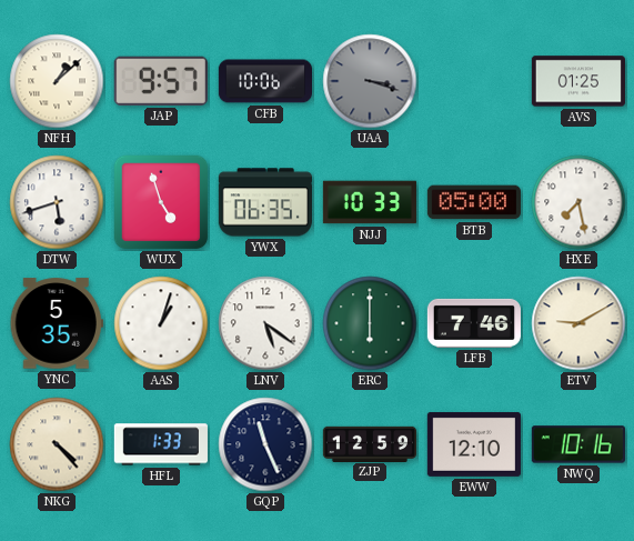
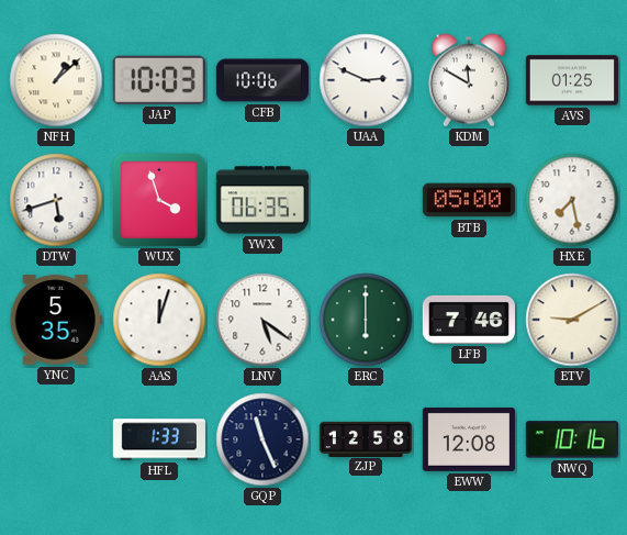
JAP: 9:57 -> 10:03
UAA: 3:18 -> 2:49
UAA dial: grey -> white
KDM: none -> 11:50
WUX: 4:57 -> 3:57
NJJ: 10:33 -> none
AAS: 1:03 -> 12:03
NKG: 4:23 -> none
ZJP: 12:59 -> 12:58
EWW: 12:10 -> 12:08
